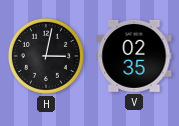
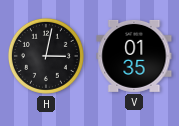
V: 02:35 -> 01:35
